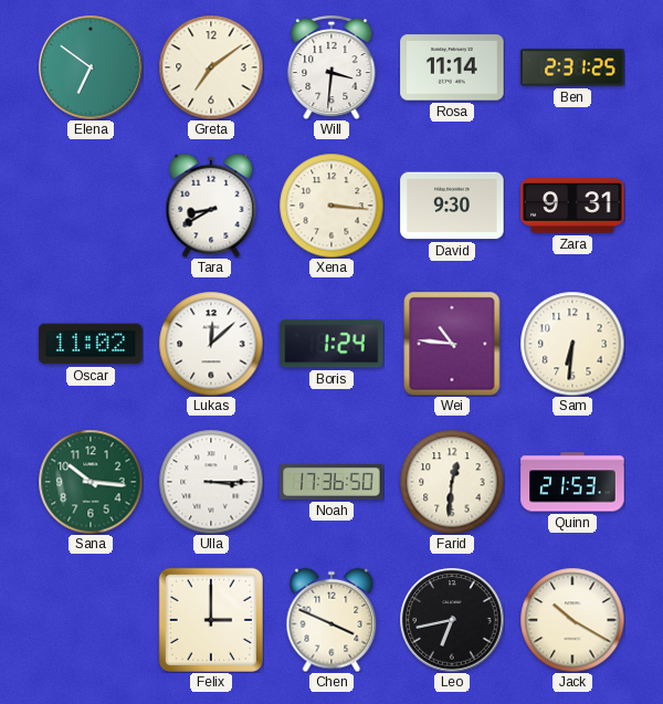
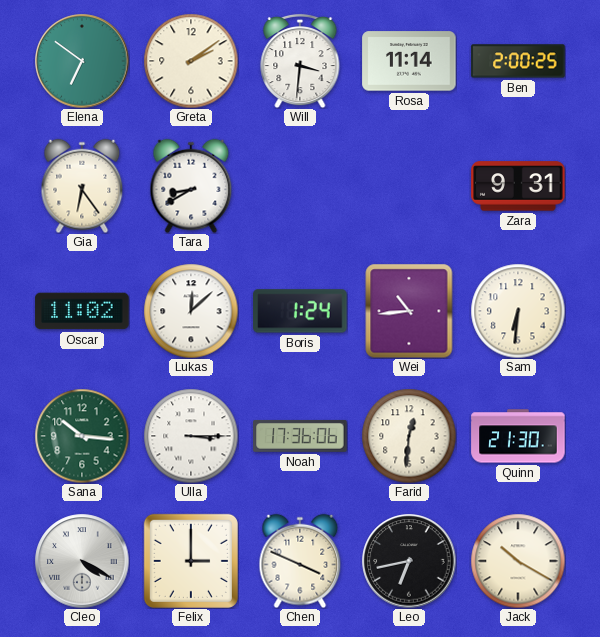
Greta: 7:09 -> 2:09
Ben: 2:31 -> 2:00
Gia: none -> 6:24
Xena: 3:16 -> none
David: 9:30 -> none
Wei: 10:46 -> 10:44
Noah: 17:36:50 -> 17:36:06
Quinn: 21:53 -> 21:30
Cleo: none -> 4:20
